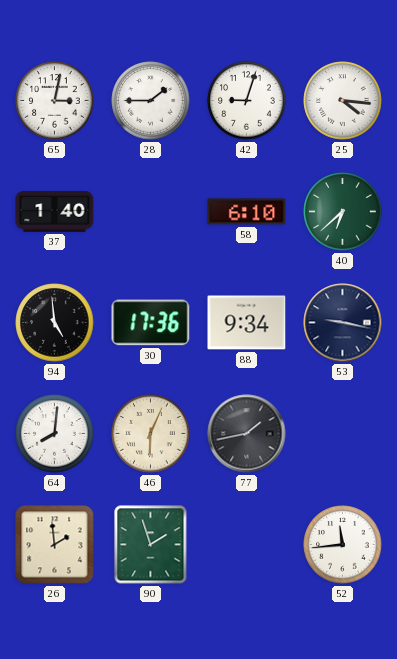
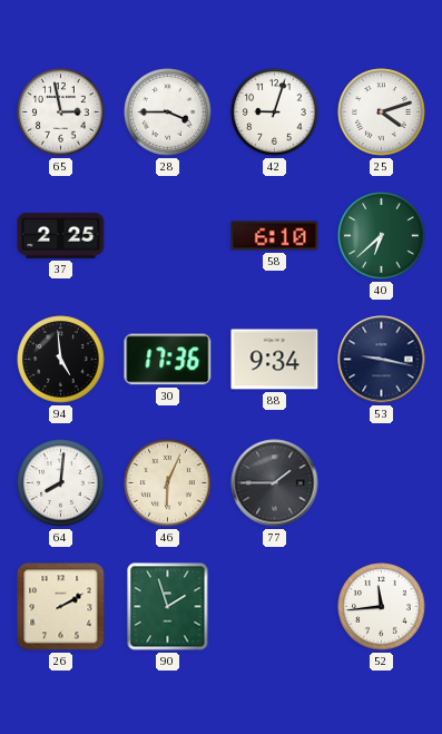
65: 3:02 -> 2:58
28: 1:45 -> 3:45
25: 4:16 -> 4:12
37: 1:40 -> 2:25
77: 1:43 -> 1:45
26: 1:59 -> 2:10
